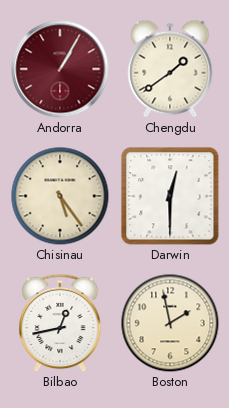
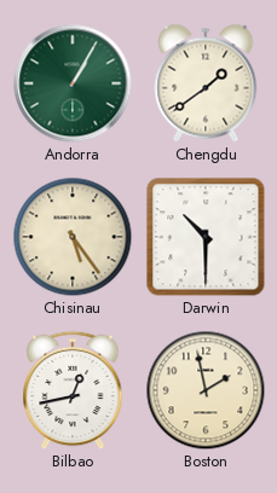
Andorra dial: burgundy -> green
Darwin: 12:30 -> 10:30
